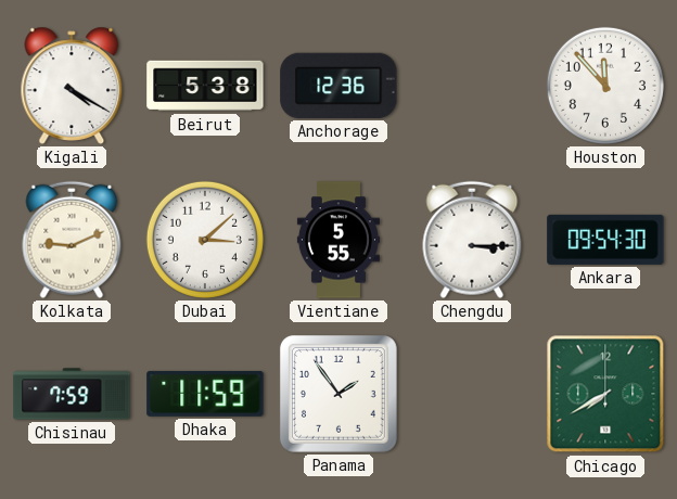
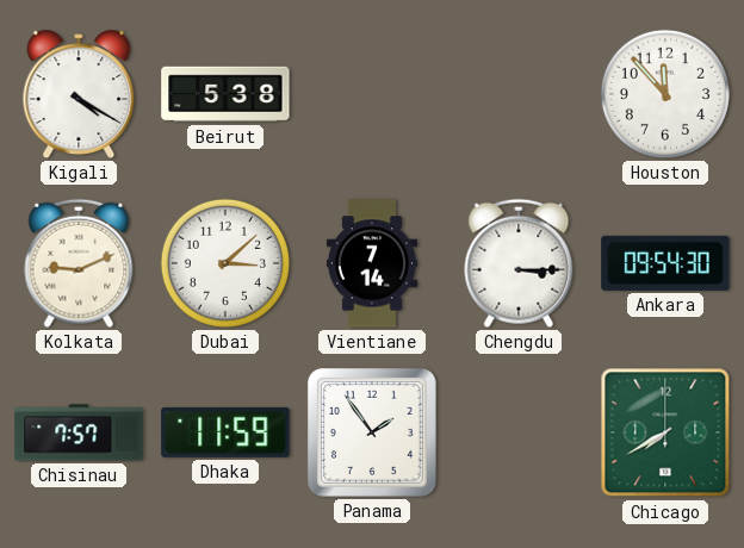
Anchorage: 12:36 -> none
Vientiane: 5:55 -> 7:14
Chisinau: 7:59 -> 7:57
